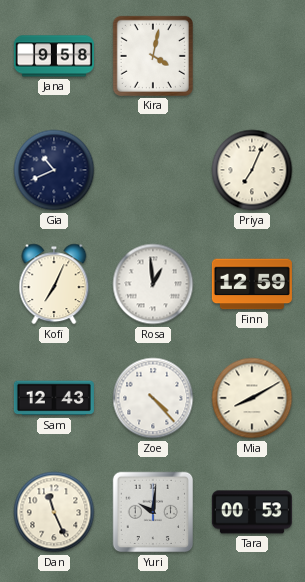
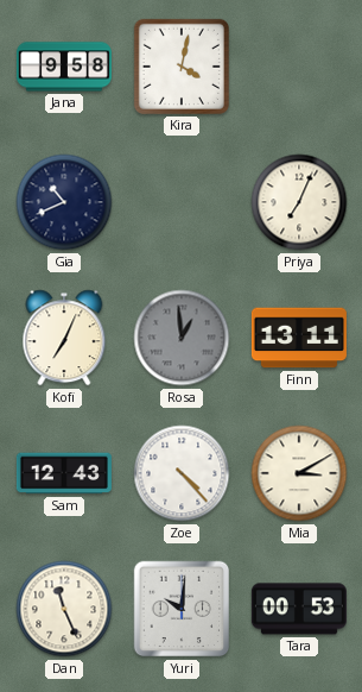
Rosa dial: white -> grey
Finn: 12:59 -> 13:11
Mia: 8:10 -> 3:10
